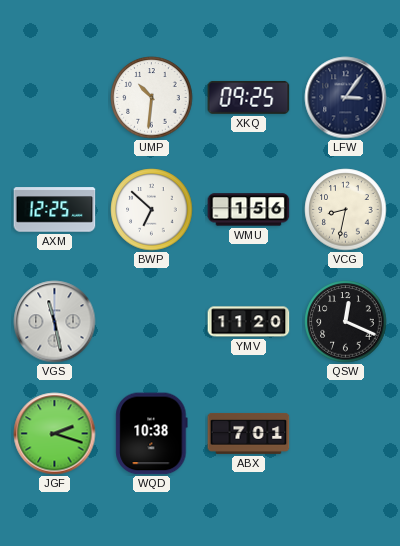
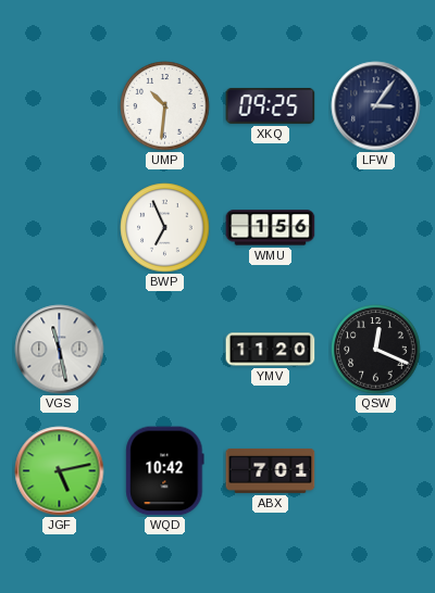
AXM: 12:25 -> none
BWP: 6:52 -> 6:56
VCG: 8:32 -> none
JGF: 2:18 -> 5:13
WQD: 10:38 -> 10:42
